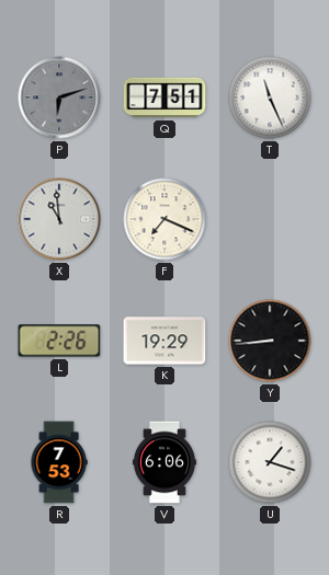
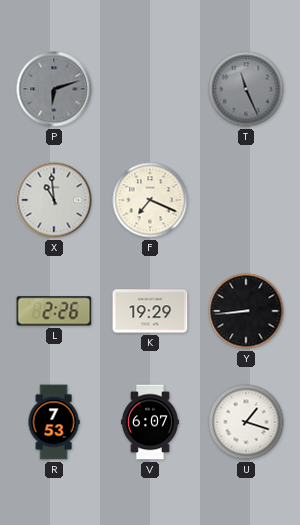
Q: 7:51 -> none
T dial: white -> grey
V: 6:06 -> 6:07
